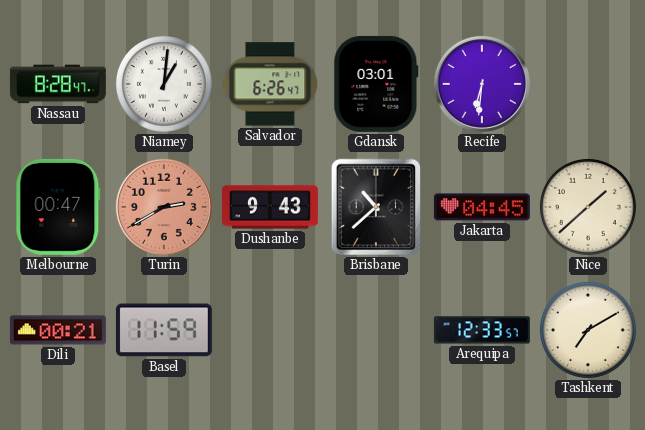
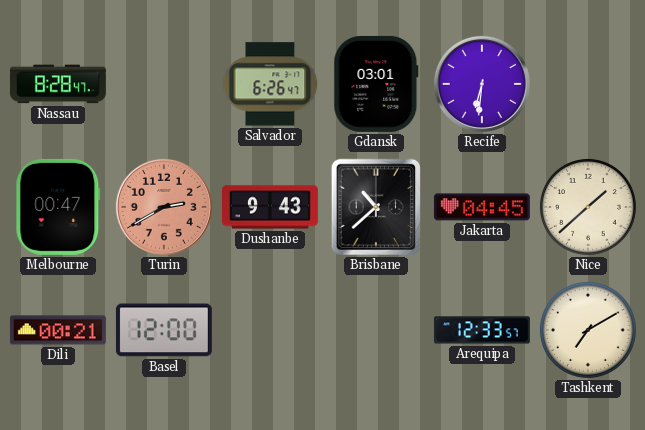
Niamey: 1:01 -> none
Basel: 11:59 -> 12:00
